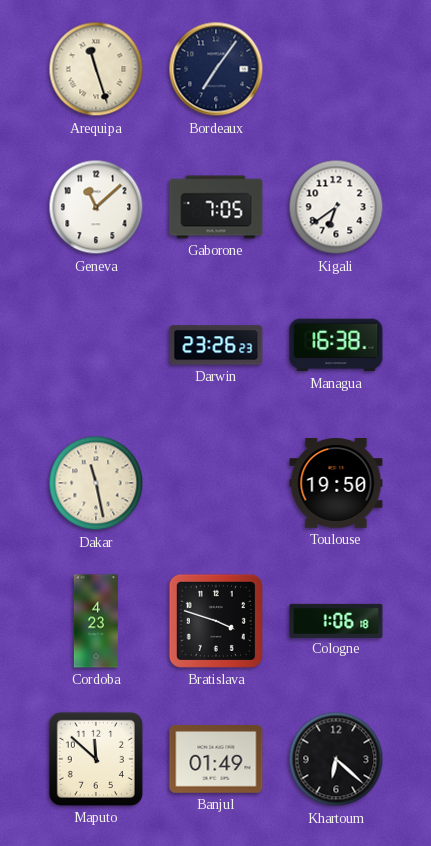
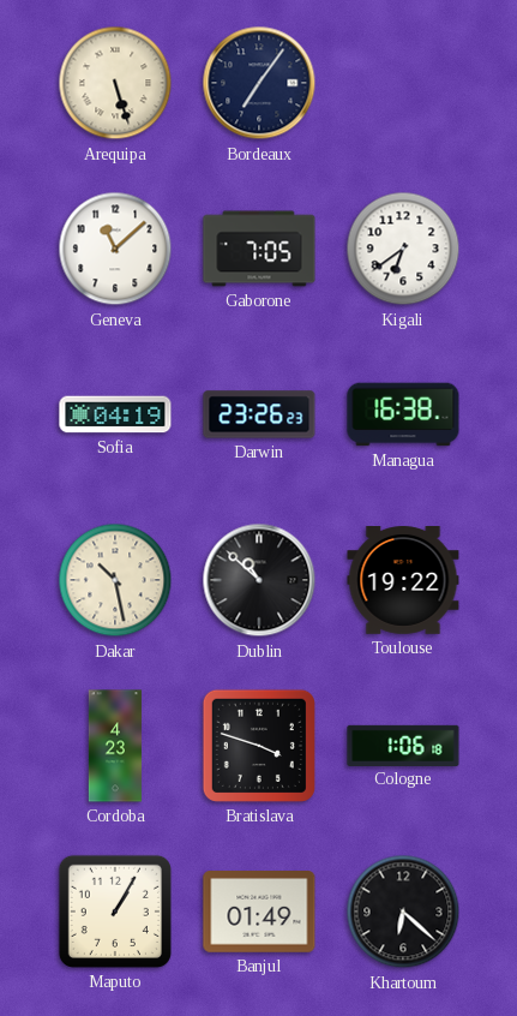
Arequipa: 11:27 -> 5:27
Sofia: none -> 04:19
Dakar: 11:28 -> 10:28
Dublin: none -> 10:52
Toulouse: 19:50 -> 19:22
Maputo: 11:52 -> 1:05
